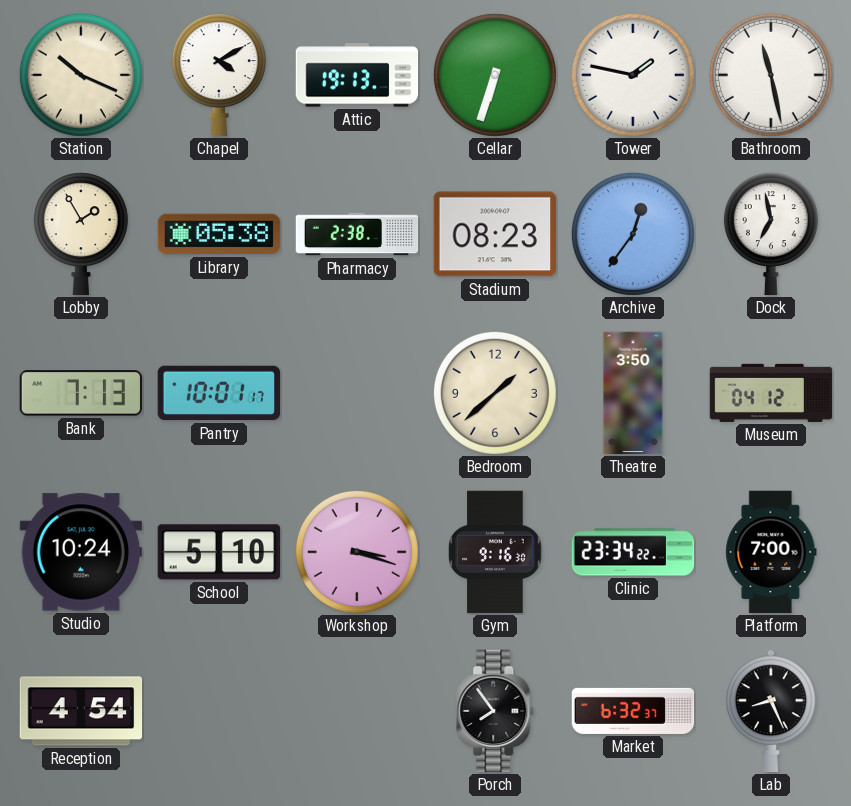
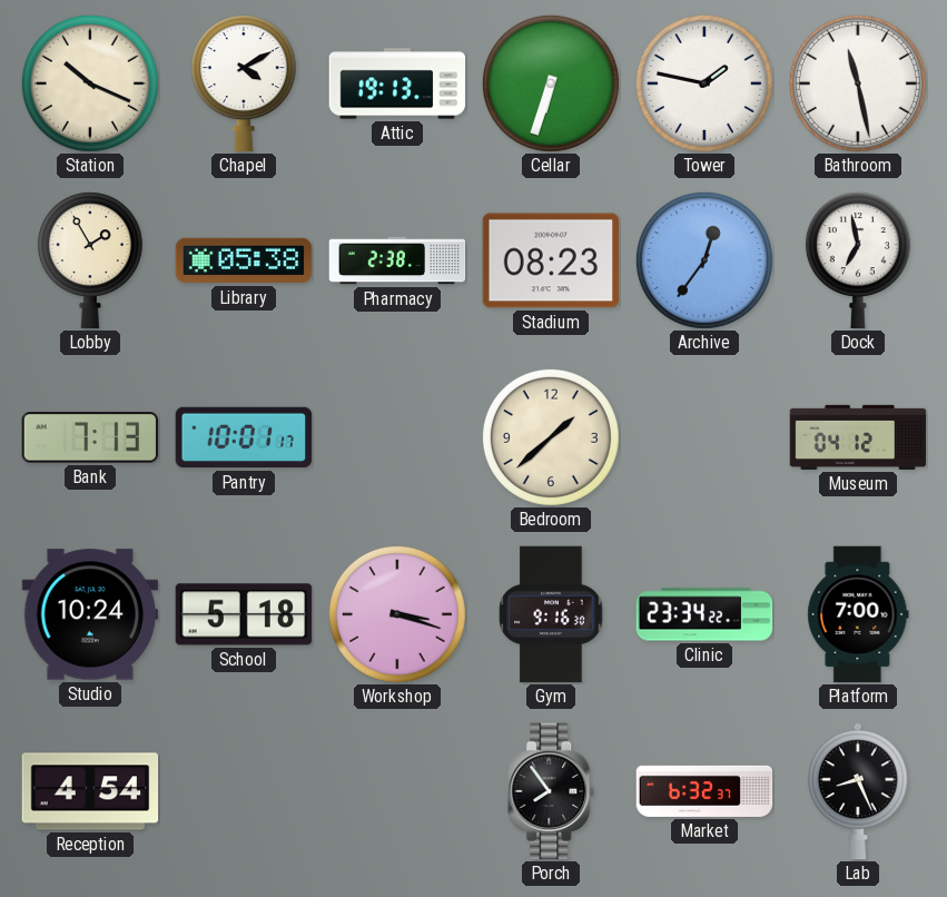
Theatre: 3:50 -> none
School: 5:10 -> 5:18
